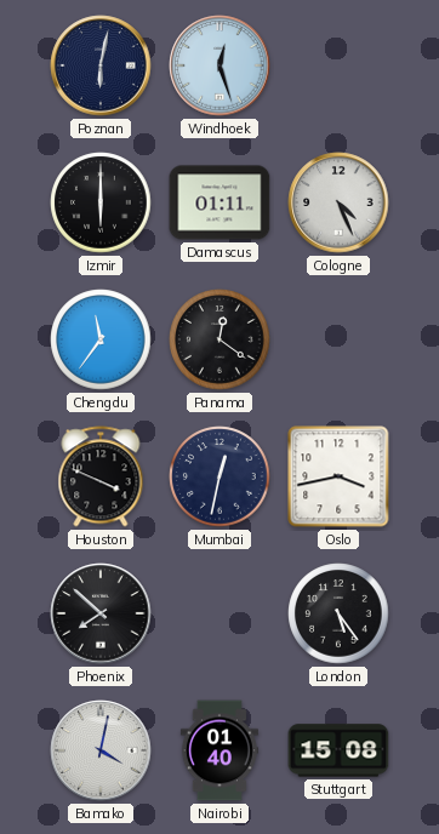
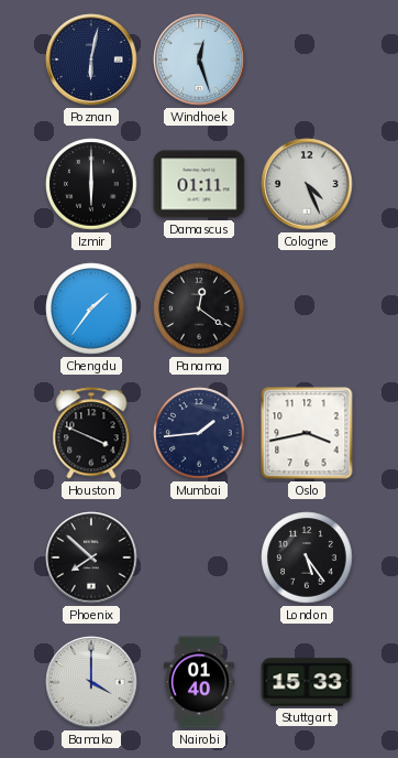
Chengdu: 11:36 -> 1:36
Mumbai: 12:32 -> 1:44
Bamako: 4:02 -> 4:00
Stuttgart: 15:08 -> 15:33
